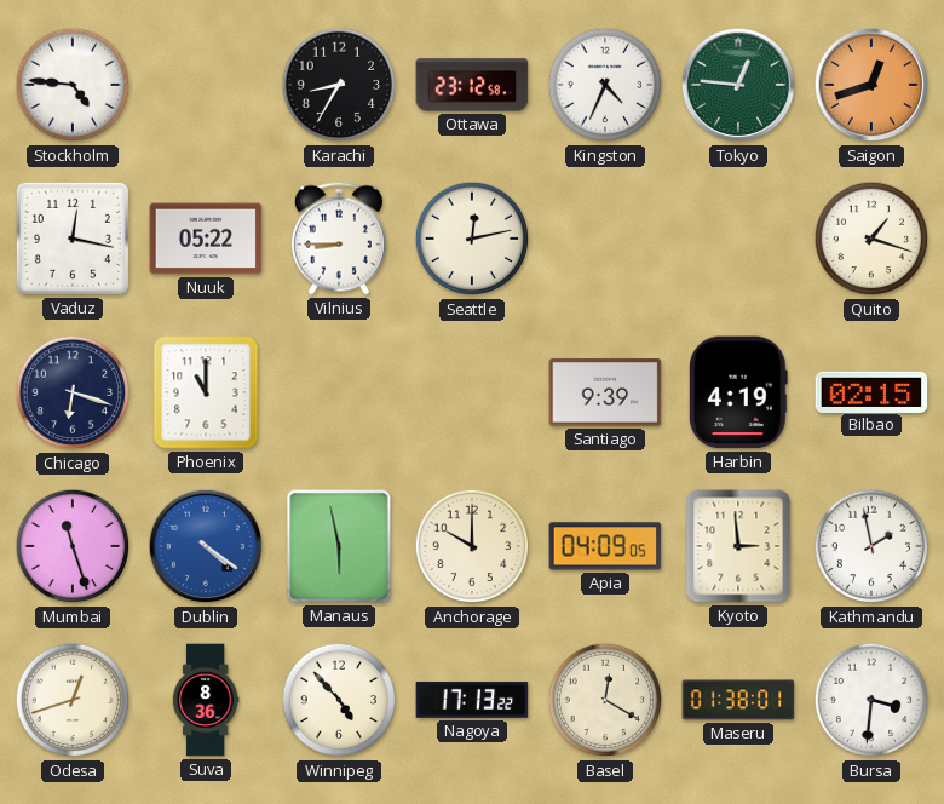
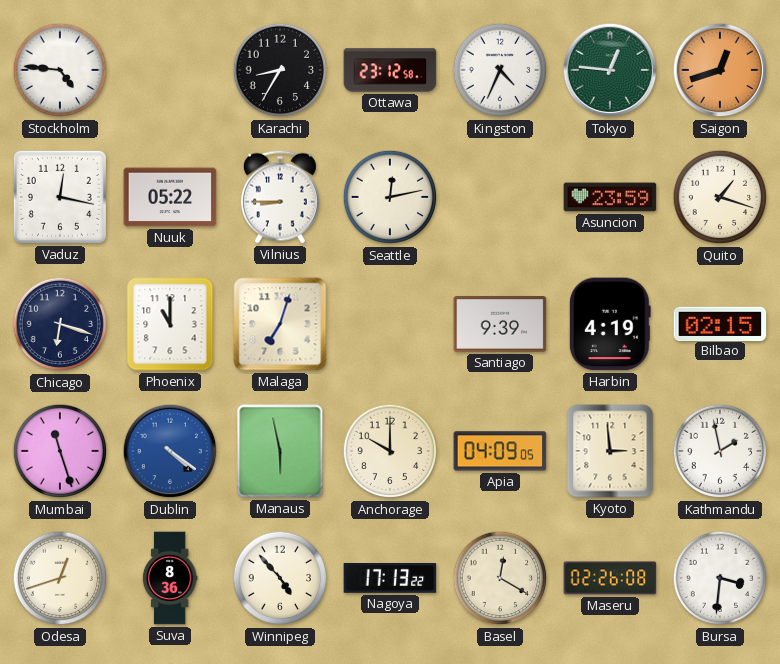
Asuncion: none -> 23:59
Malaga: none -> 7:03
Maseru: 01:38 -> 02:26
